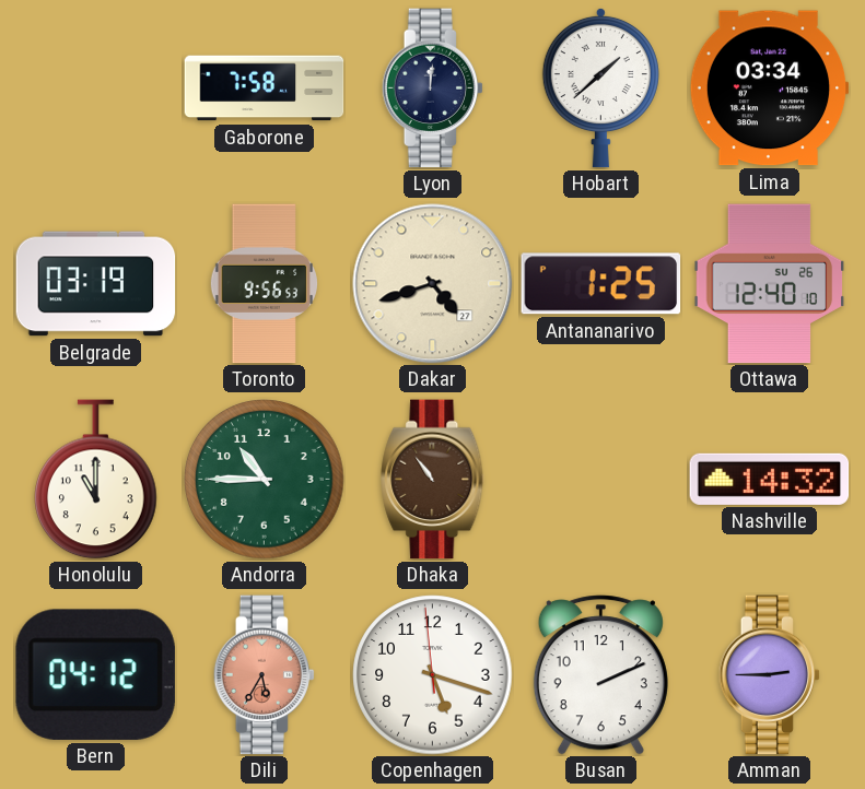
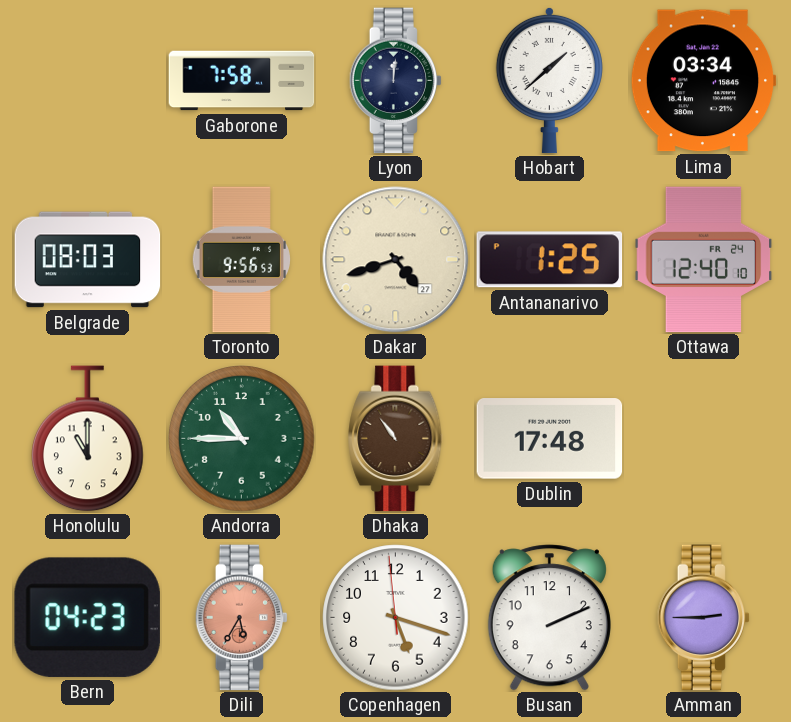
Belgrade: 03:19 -> 08:03
Ottawa date: SU 26 -> FR 24
Dublin: none -> 17:48
Nashville: 14:32 -> none
Bern: 04:12 -> 04:23
